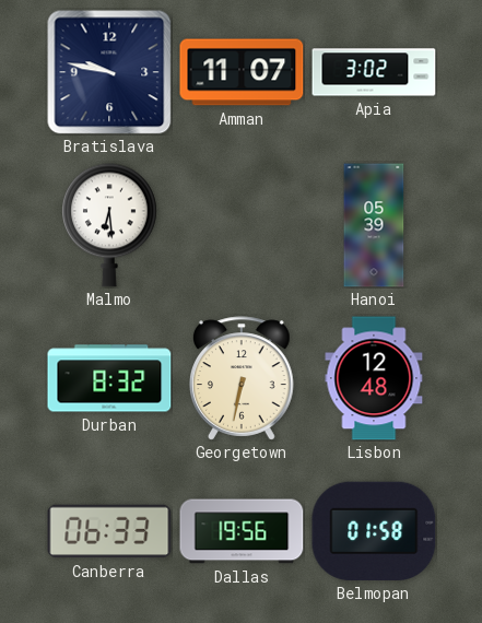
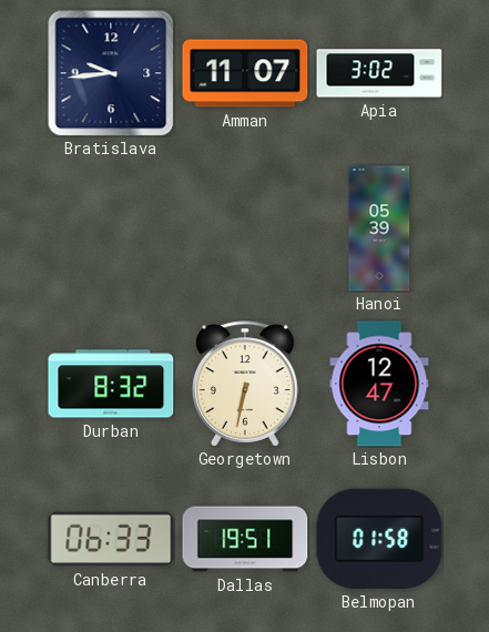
Bratislava: 9:47 -> 9:44
Malmo: 6:29 -> none
Lisbon: 12:48 -> 12:47
Dallas: 19:56 -> 19:51
